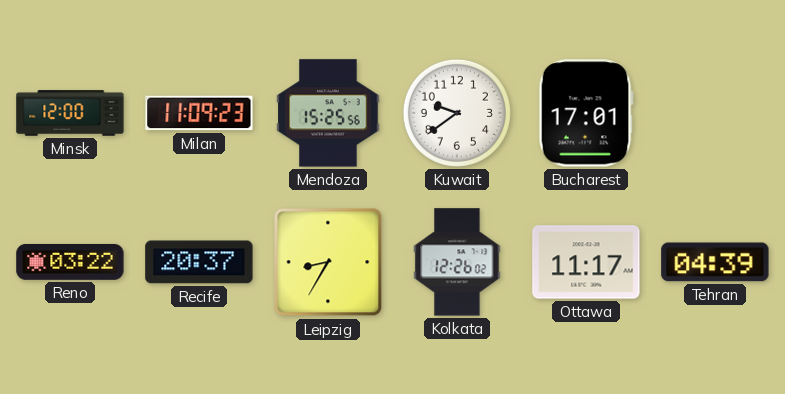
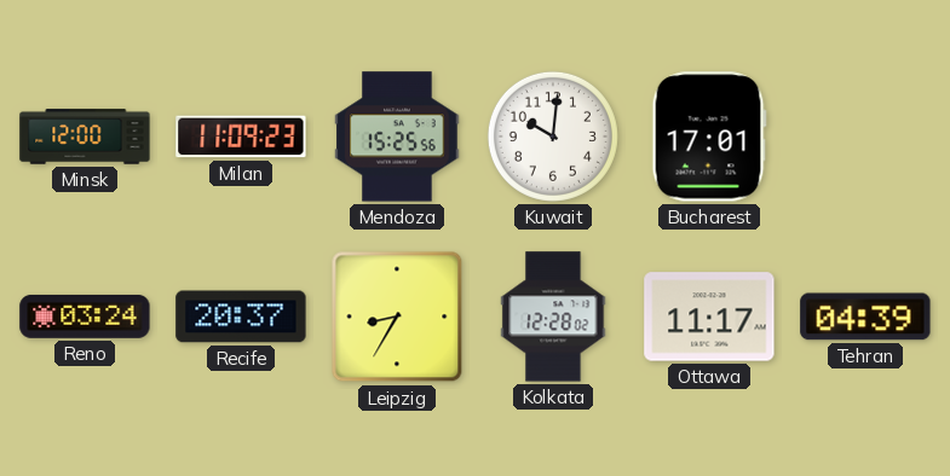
Kuwait: 9:39 -> 10:01
Reno: 03:22 -> 03:24
Kolkata: 12:26 -> 12:28
